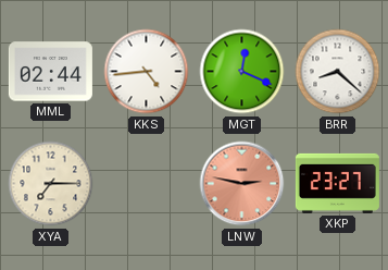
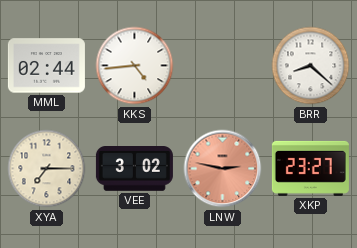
MGT: 12:19 -> none
VEE: none -> 3:02
